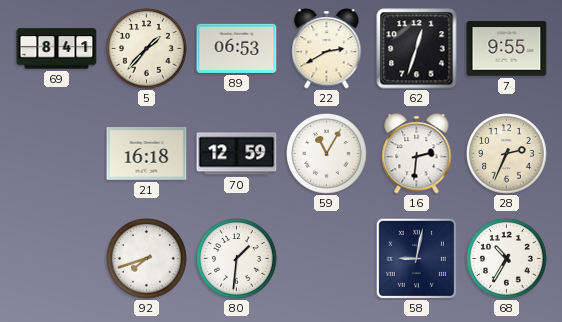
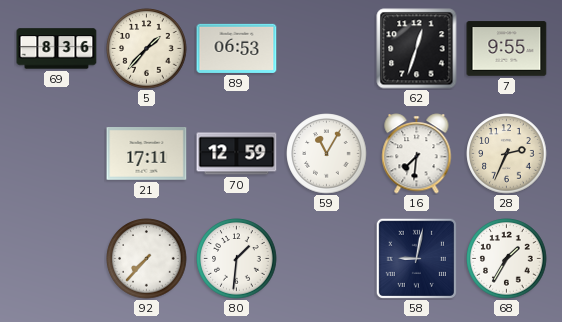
69: 8:41 -> 8:36
22: 2:40 -> none
21: 16:18 -> 17:11
16: 2:31 -> 7:31
92: 7:42 -> 7:37
68: 10:35 -> 1:35
